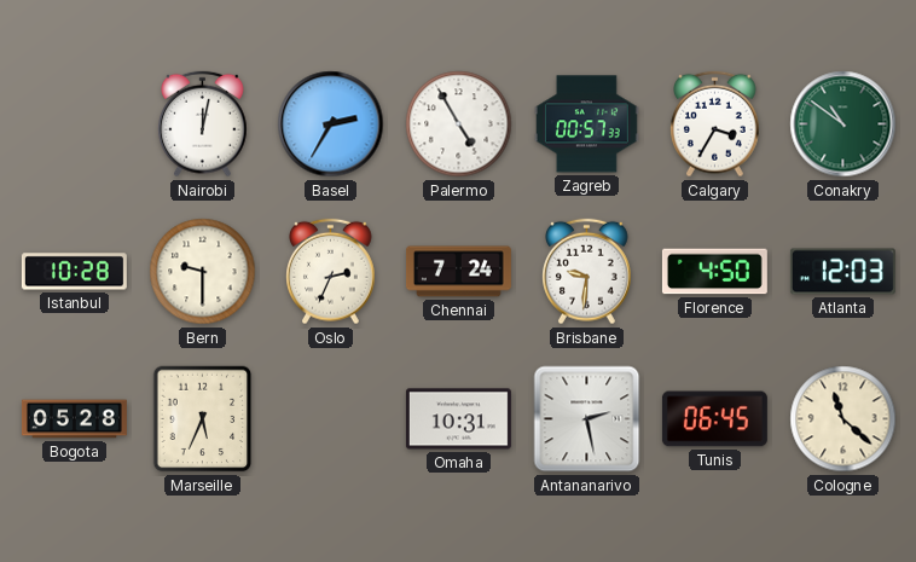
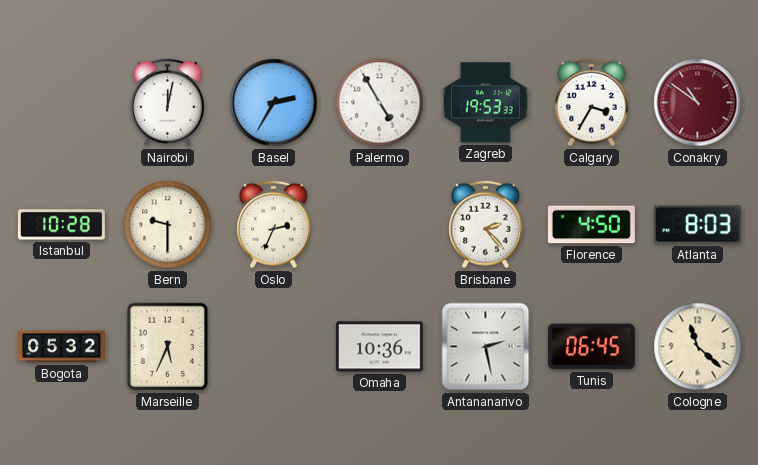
Zagreb: 00:57 -> 19:53
Conakry dial: green -> burgundy
Chennai: 7:24 -> none
Brisbane: 9:31 -> 2:23
Atlanta: 12:03 -> 8:03
Bogota: 05:28 -> 05:32
Omaha: 10:31 -> 10:36
